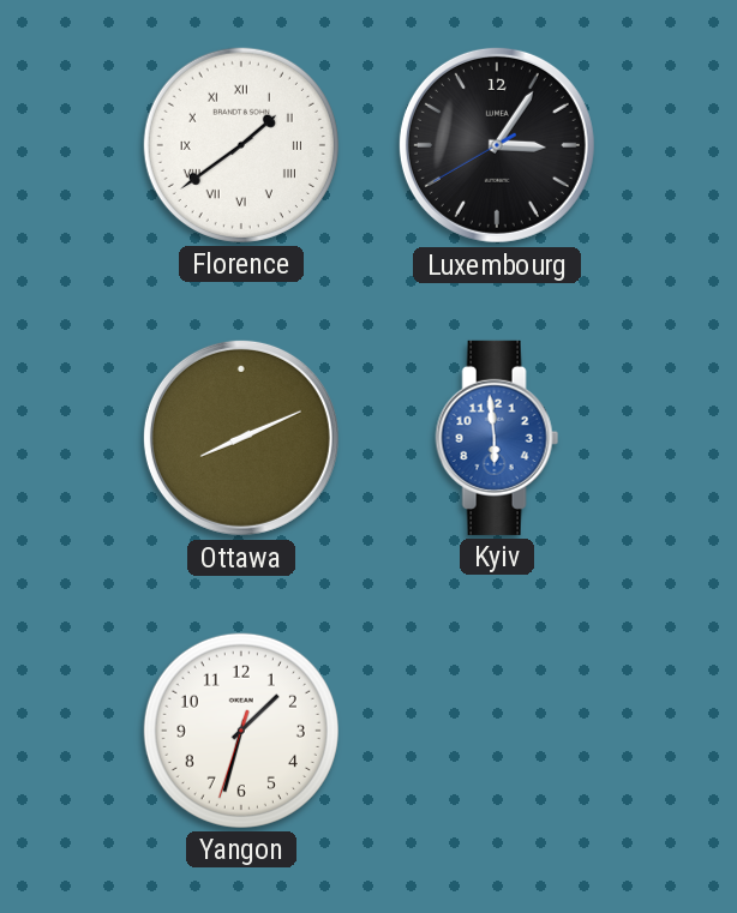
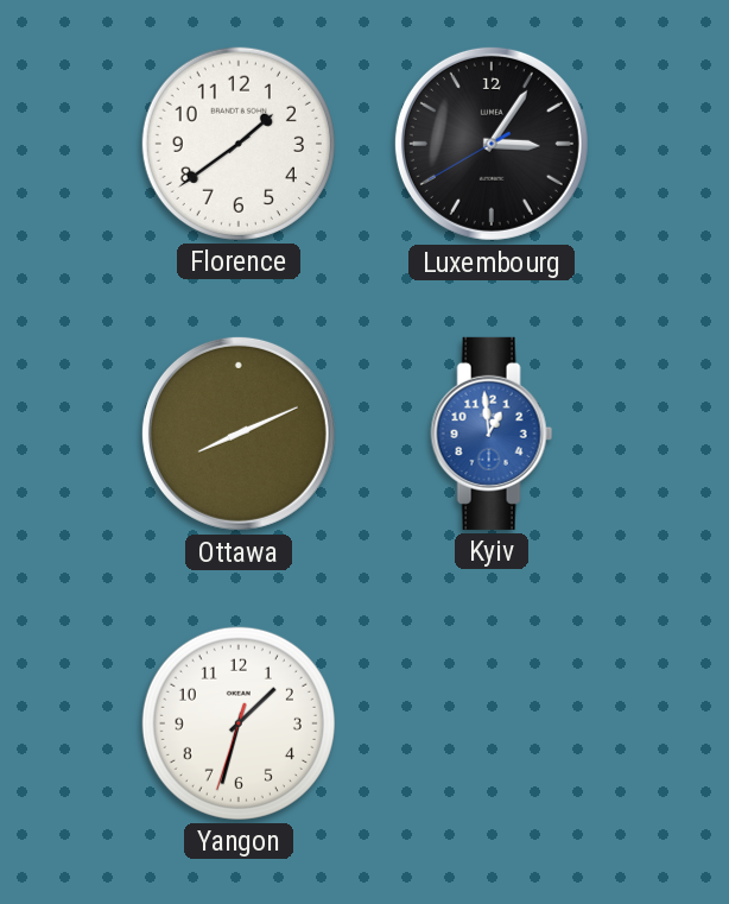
Florence numerals: Roman -> Arabic
Kyiv: 5:59 -> 12:59
